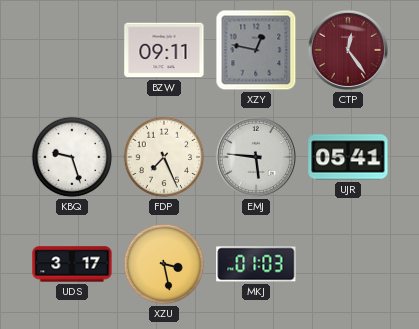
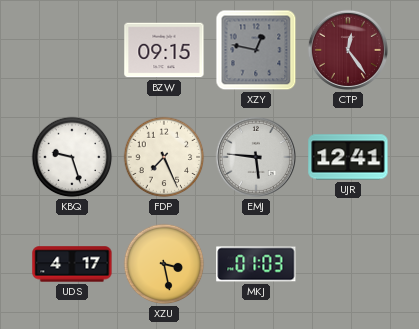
BZW: 09:11 -> 09:15
UJR: 05:41 -> 12:41
UDS: 3:17 -> 4:17
